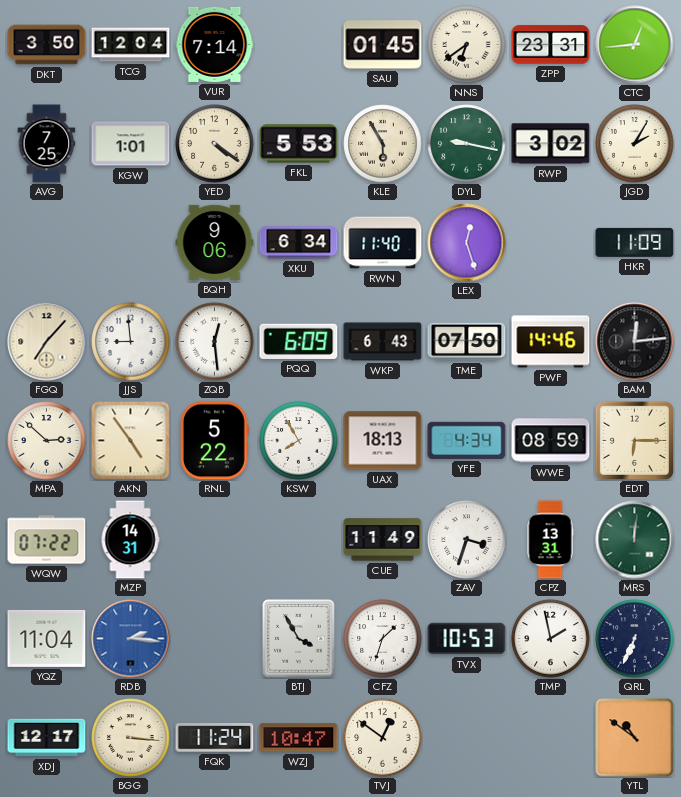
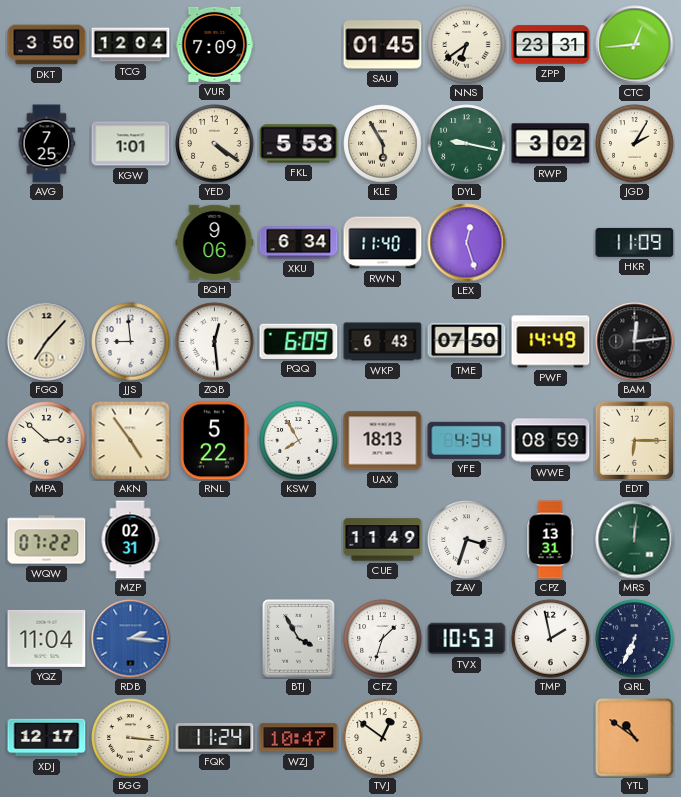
VUR: 7:14 -> 7:09
PWF: 14:46 -> 14:49
MZP: 14:31 -> 02:31
